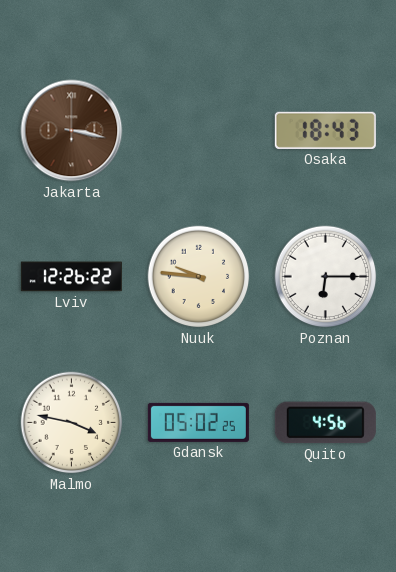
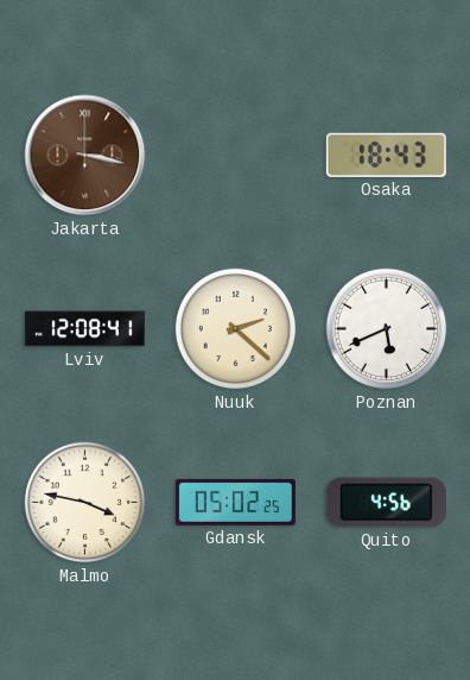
Lviv: 12:26 -> 12:08
Nuuk: 9:46 -> 2:22
Poznan: 6:15 -> 5:41
